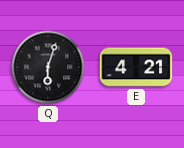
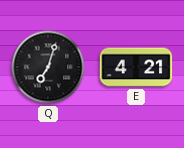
Q: 6:03 -> 7:03
